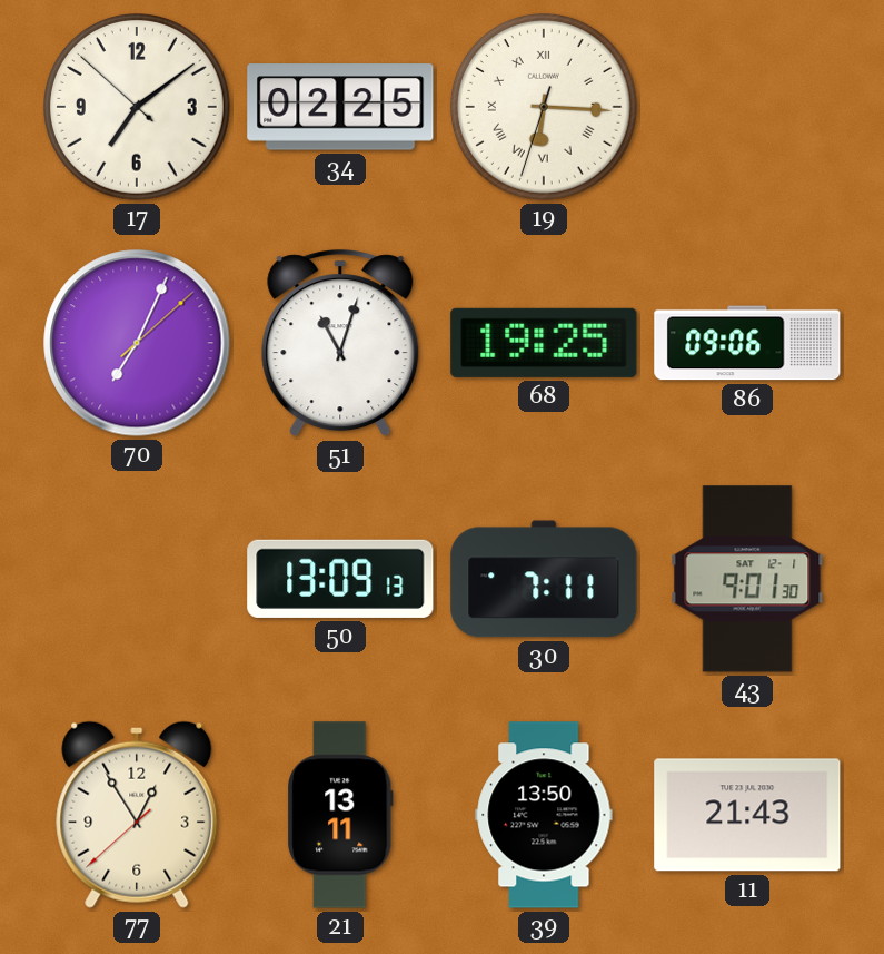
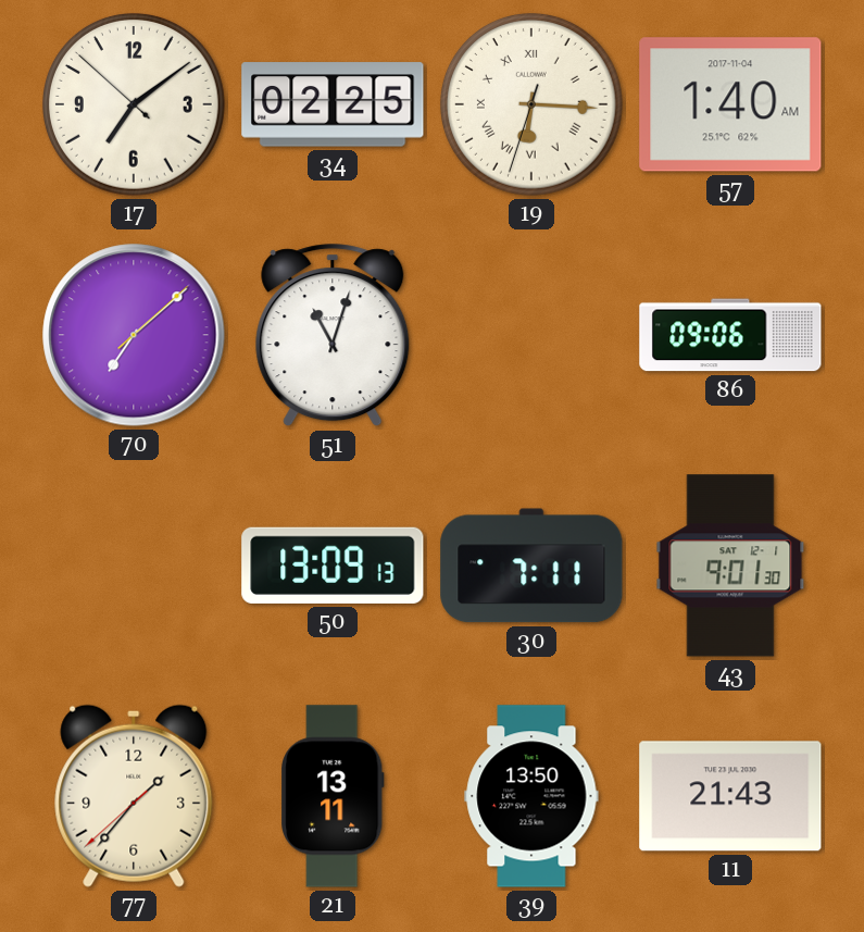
57: none -> 1:40
70: 7:04 -> 7:08
68: 19:25 -> none
77: 12:54 -> 1:36
